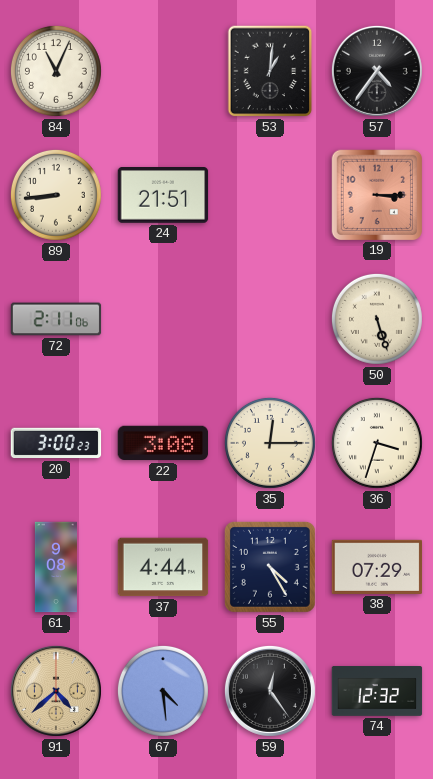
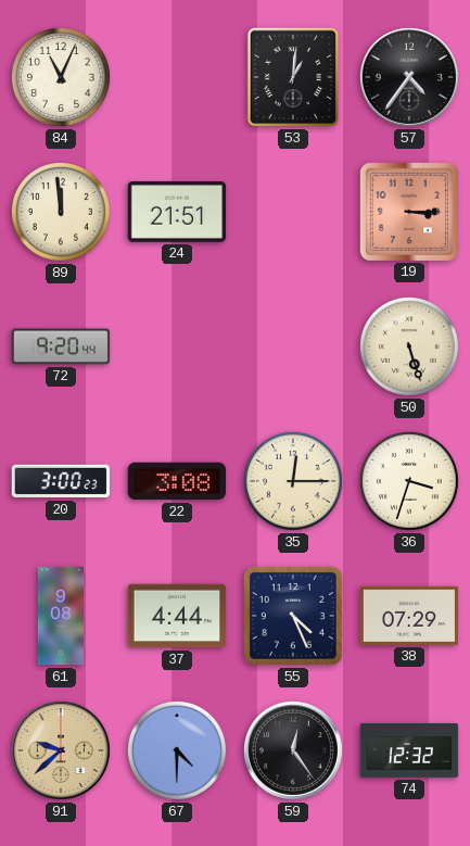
89: 8:44 -> 11:59
72: 2:11 -> 9:20
55: 4:25 -> 4:26
91: 4:38 -> 9:38
67: 4:29 -> 4:30
